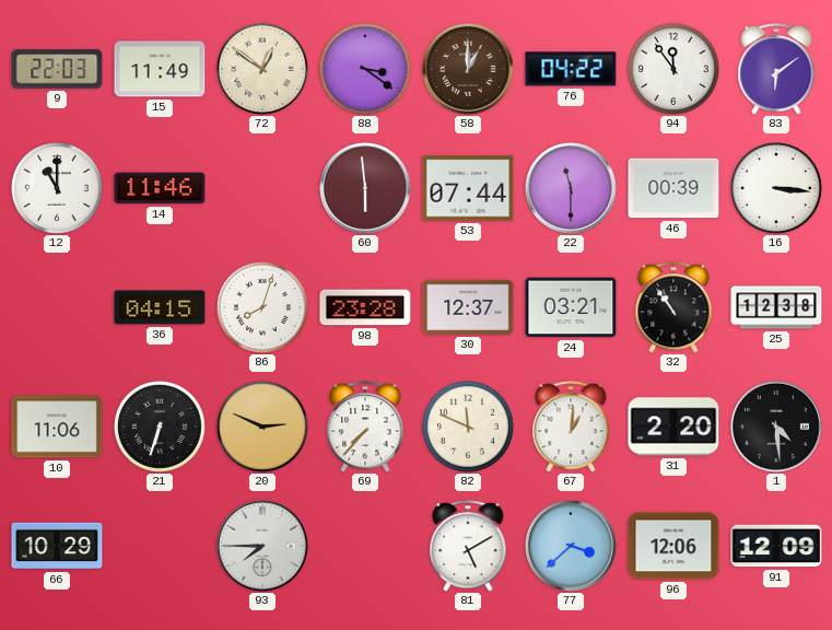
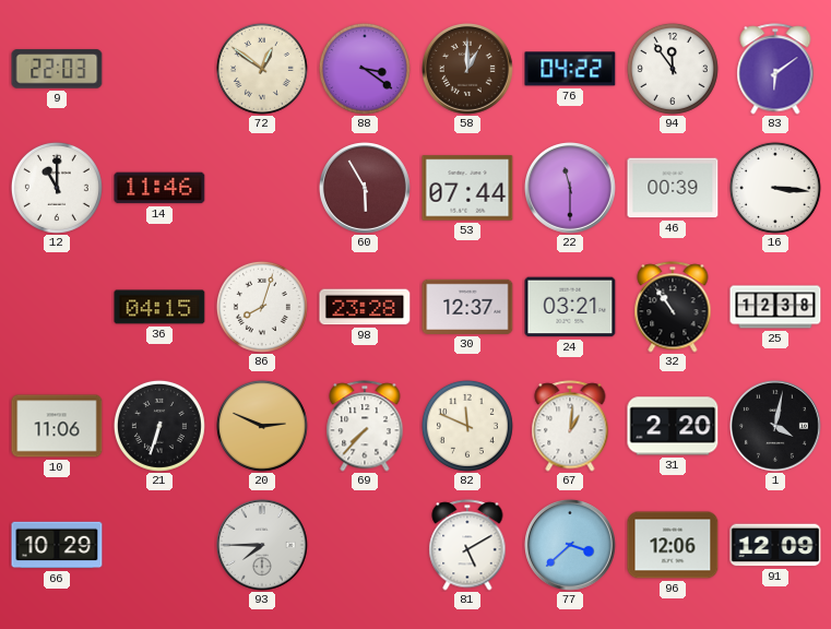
15: 11:49 -> none
60: 5:59 -> 5:55
1: 4:29 -> 4:02
